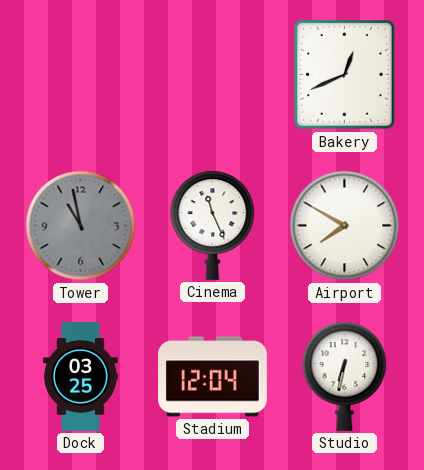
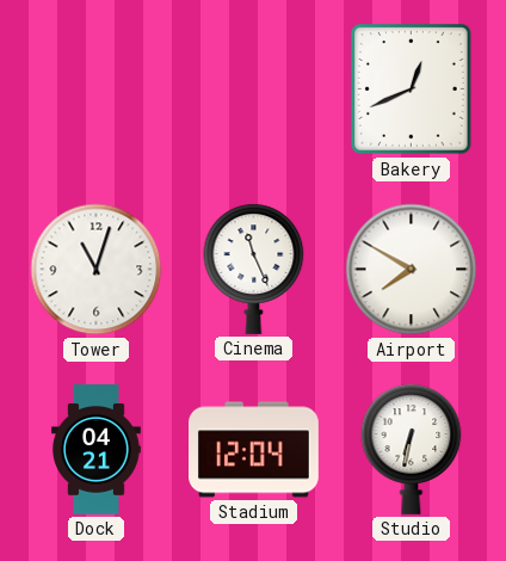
Tower: 10:58 -> 11:03
Tower dial: grey -> white
Dock: 03:25 -> 04:21
